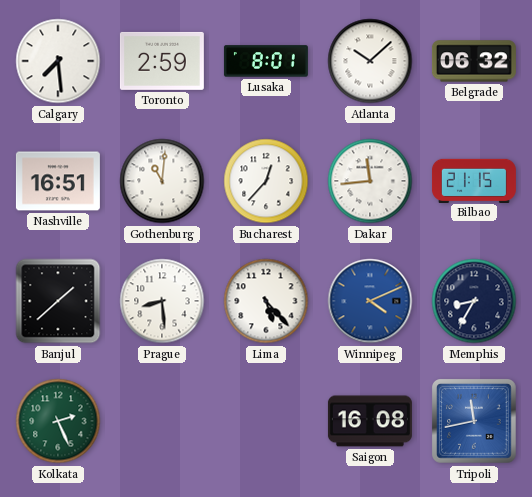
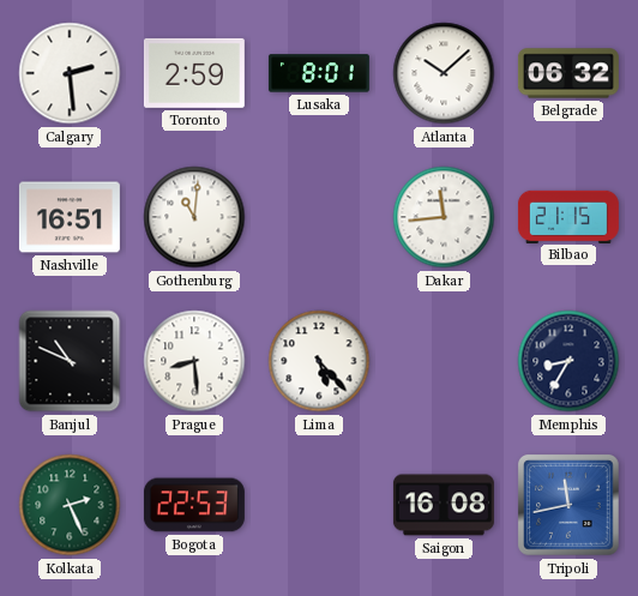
Calgary: 7:29 -> 2:29
Bucharest: 12:37 -> none
Banjul: 1:38 -> 10:49
Winnipeg: 4:11 -> none
Bogota: none -> 22:53
